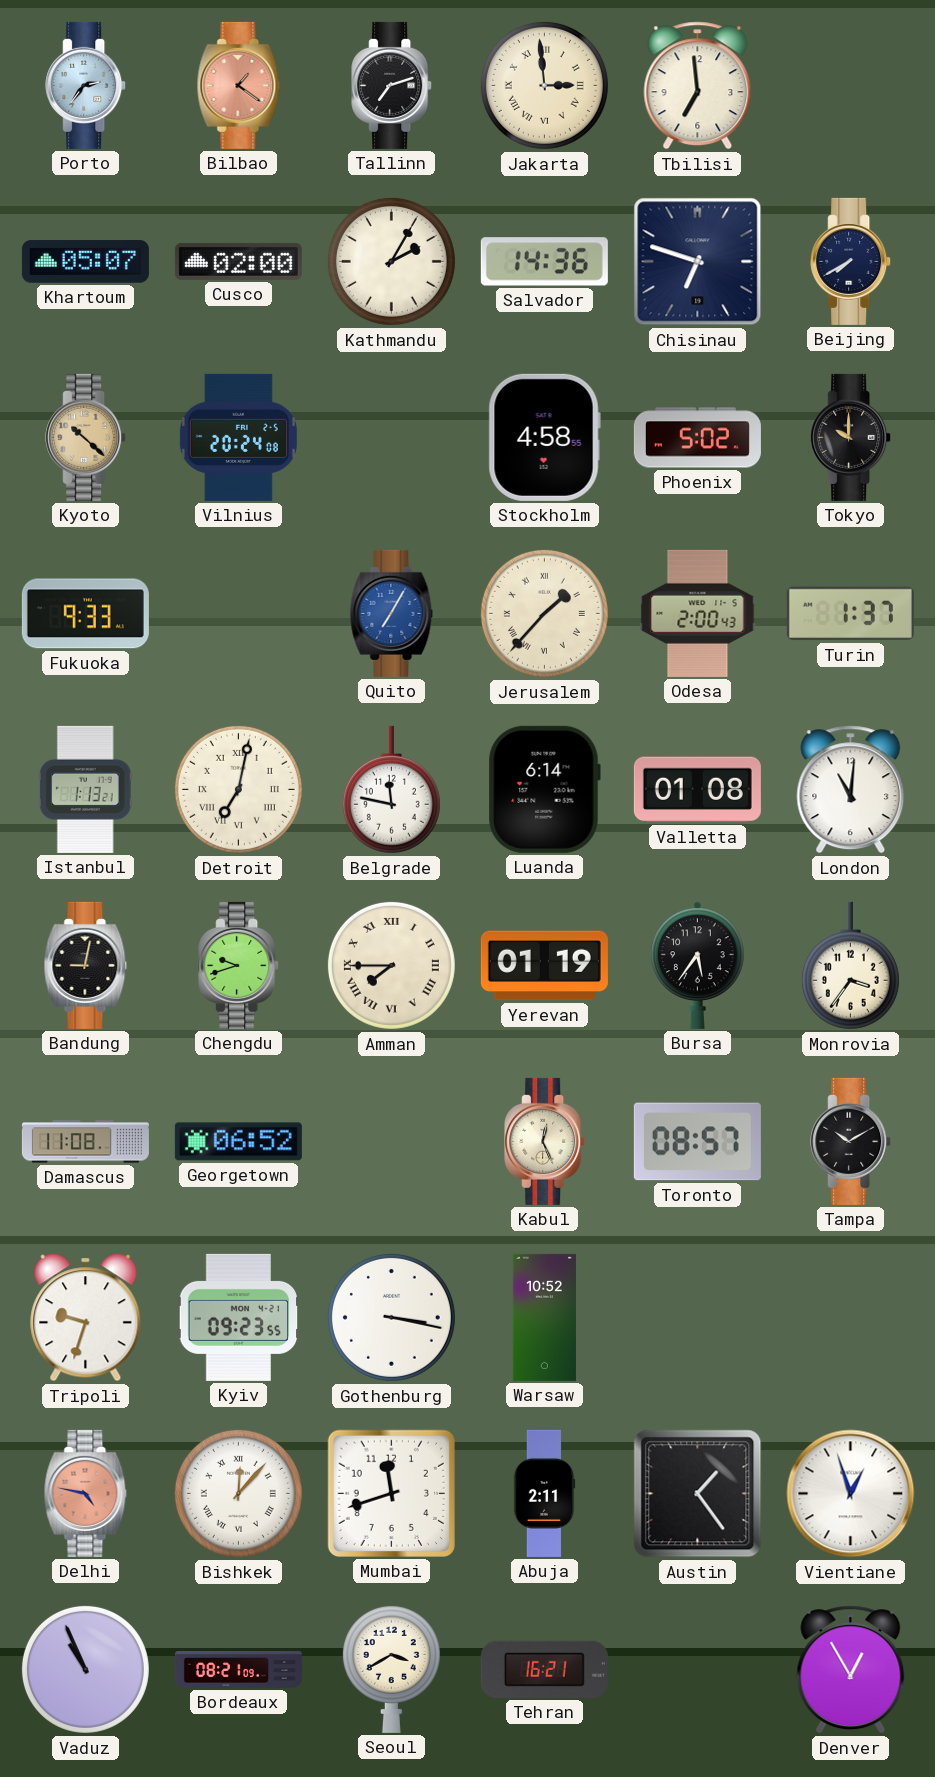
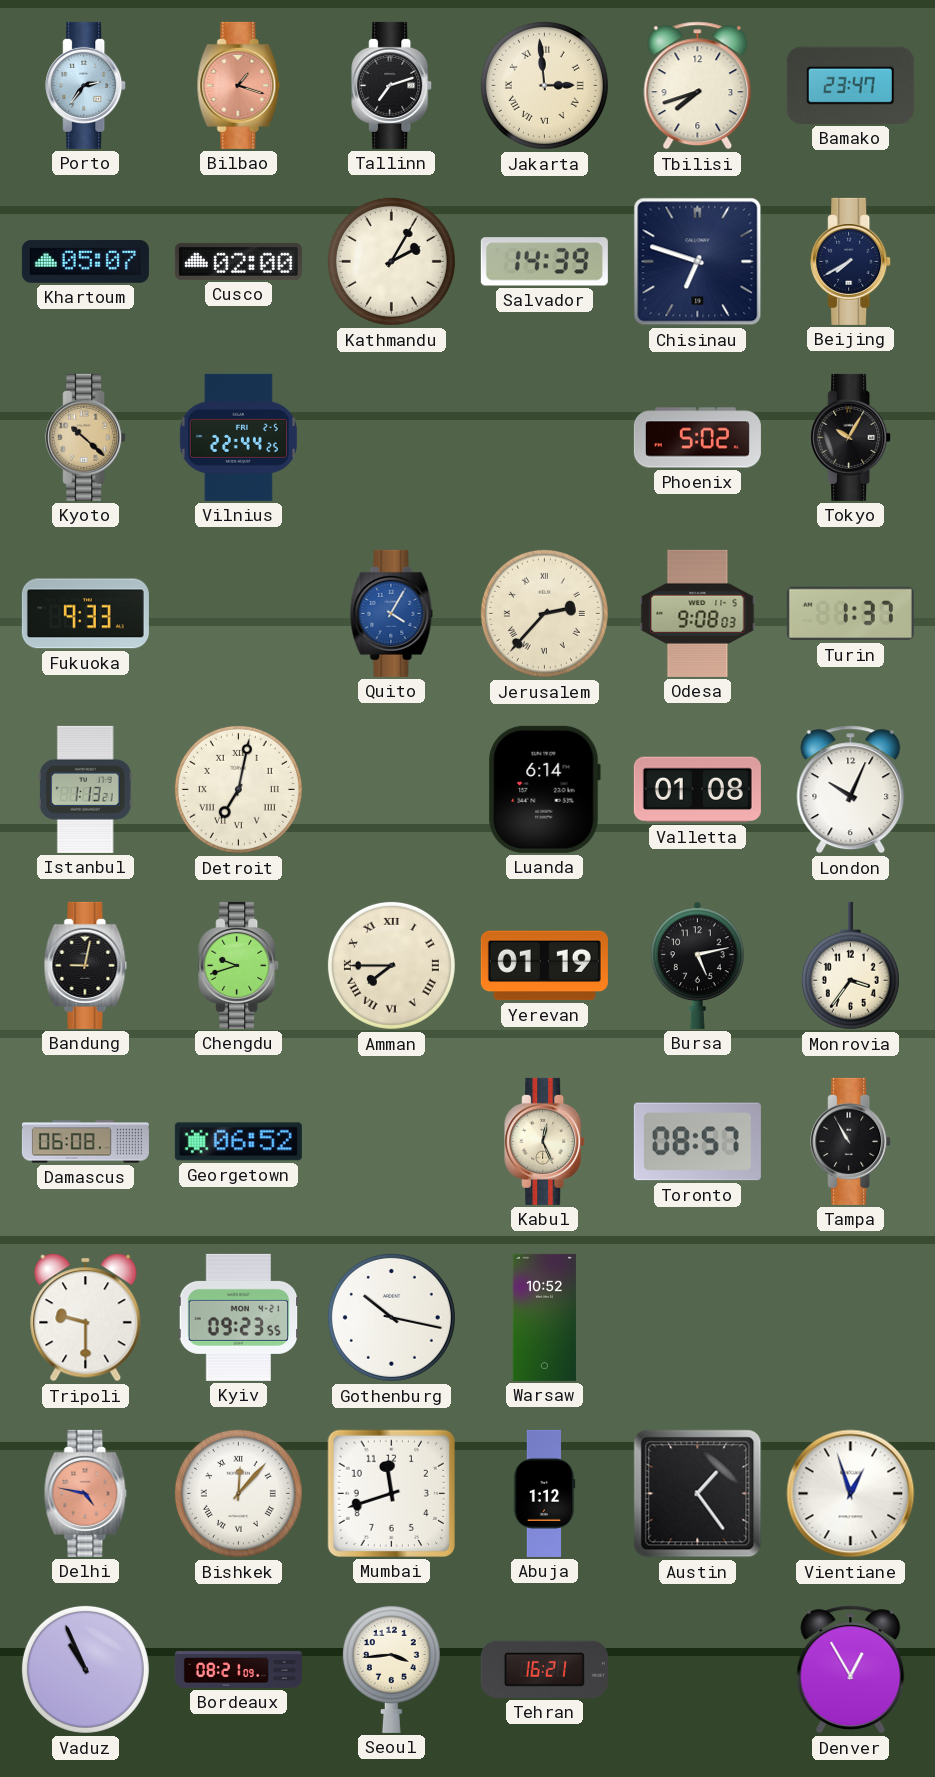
Bilbao: 1:21 -> 1:18
Tbilisi: 6:59 -> 7:42
Bamako: none -> 23:47
Salvador: 14:36 -> 14:39
Vilnius: 20:24 -> 22:44
Stockholm: 4:58 -> none
Tokyo: 10:00 -> 10:05
Quito: 7:05 -> 4:05
Jerusalem: 1:37 -> 2:37
Odesa: 2:00 -> 9:08
Belgrade: 11:47 -> none
London: 11:01 -> 10:04
Bursa: 5:36 -> 5:13
Damascus: 11:08 -> 06:08
Tampa: 10:10 -> 10:55
Tripoli: 9:33 -> 9:30
Gothenburg: 3:17 -> 10:17
Abuja: 2:11 -> 1:12
Seoul: 3:40 -> 3:44
